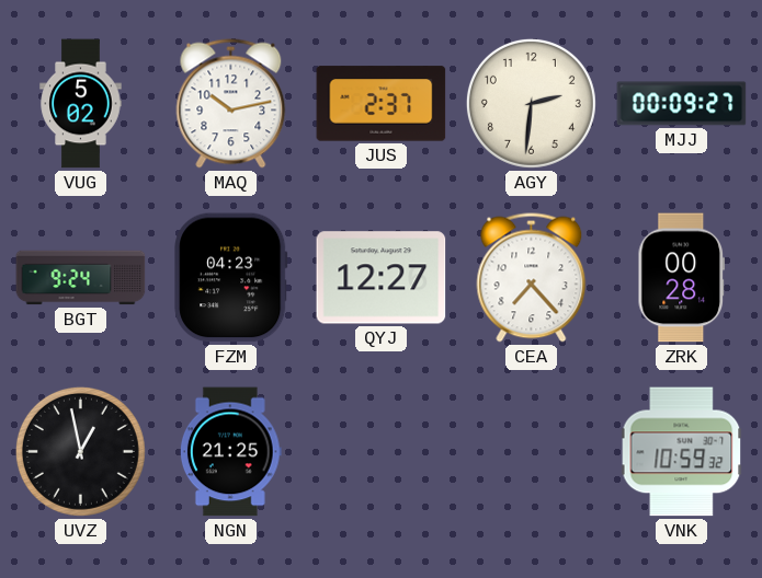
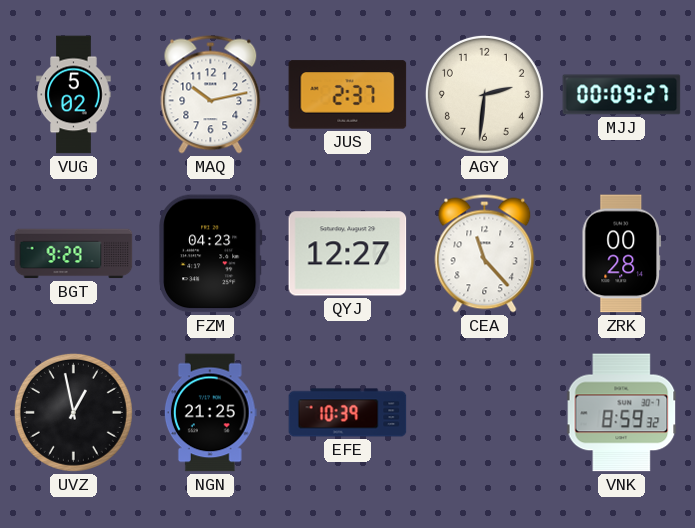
BGT: 9:24 -> 9:29
CEA: 7:23 -> 11:23
EFE: none -> 10:39
VNK: 10:59 -> 8:59
